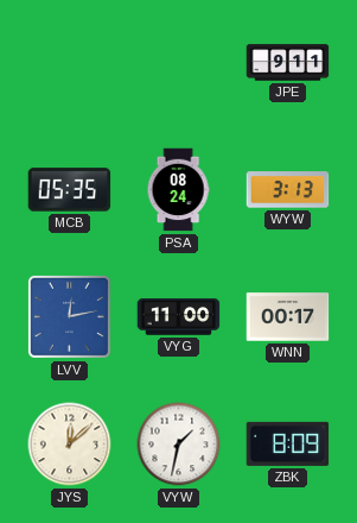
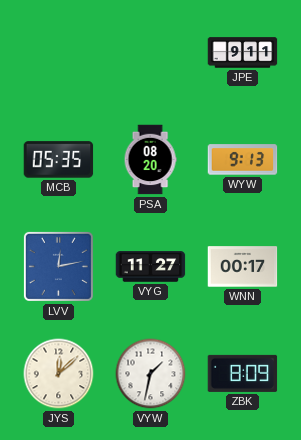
PSA: 08:24 -> 08:20
WYW: 3:13 -> 9:13
VYG: 11:00 -> 11:27
